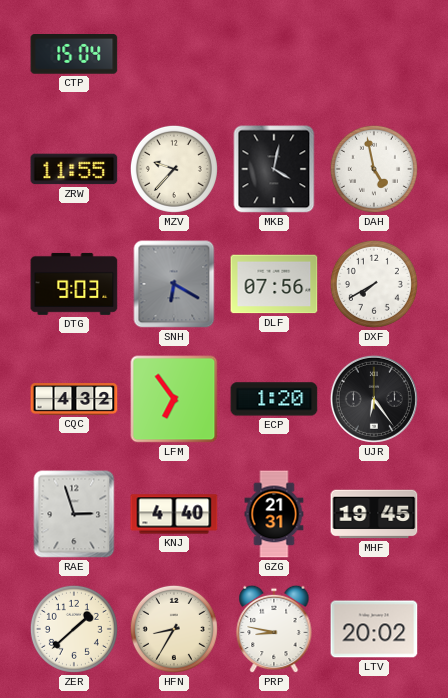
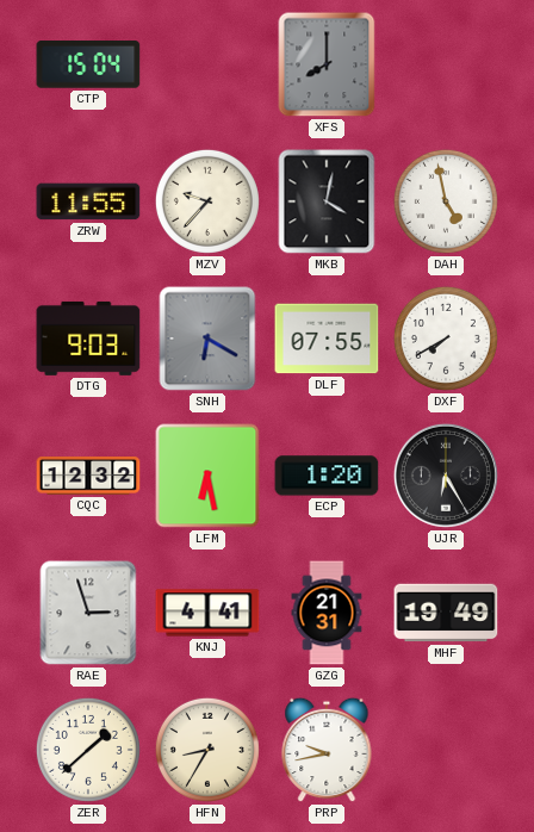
XFS: none -> 8:00
DLF: 07:56 -> 07:55
CQC: 4:32 -> 12:32
LFM: 6:54 -> 6:28
UJR: 6:24 -> 6:25
KNJ: 4:40 -> 4:41
MHF: 19:45 -> 19:49
PRP: 8:47 -> 9:43
LTV: 20:02 -> none
